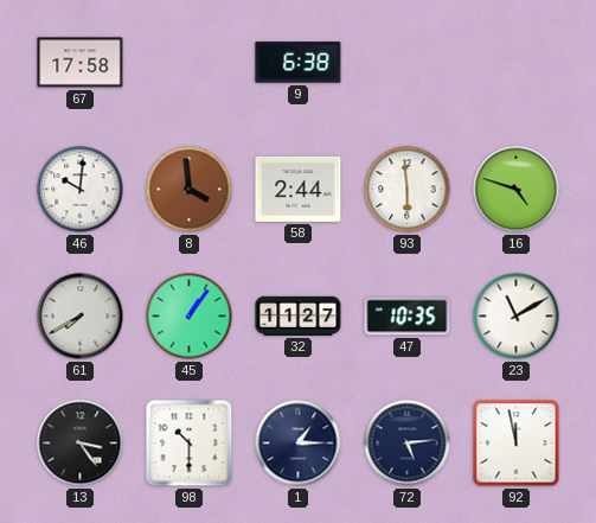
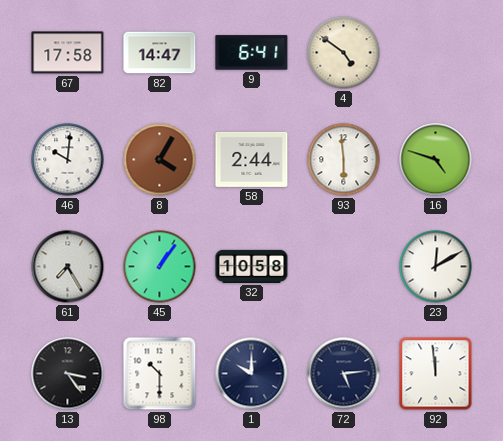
82: none -> 14:47
9: 6:38 -> 6:41
4: none -> 4:51
8: 3:59 -> 4:05
61: 7:40 -> 7:25
32: 11:27 -> 10:58
47: 10:35 -> none
23: 11:10 -> 12:10
1: 1:15 -> 10:00
92: 11:58 -> 11:59
